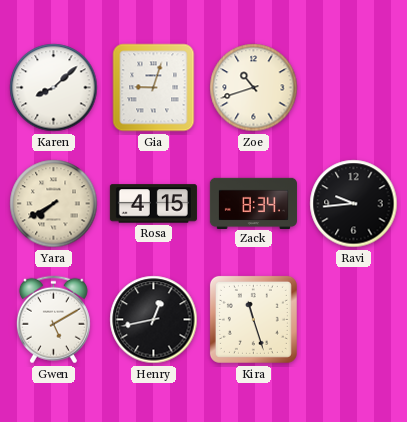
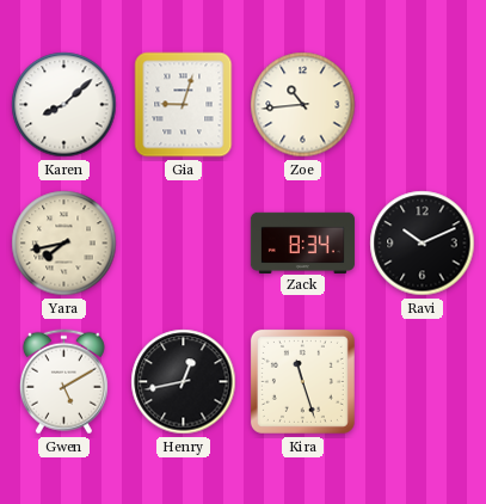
Zoe: 10:42 -> 10:44
Yara: 7:40 -> 7:43
Rosa: 4:15 -> none
Ravi: 9:44 -> 10:11
